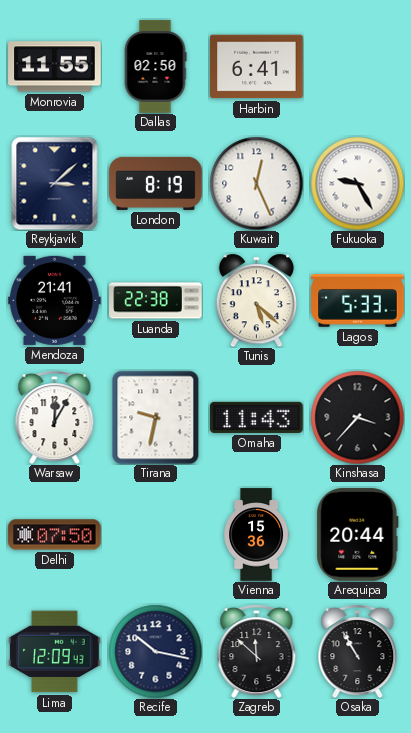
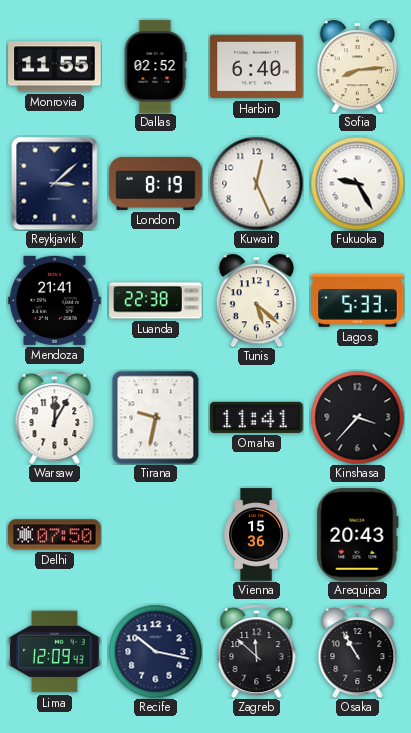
Dallas: 02:50 -> 02:52
Harbin: 6:41 -> 6:40
Sofia: none -> 8:14
Omaha: 11:43 -> 11:41
Arequipa: 20:44 -> 20:43
